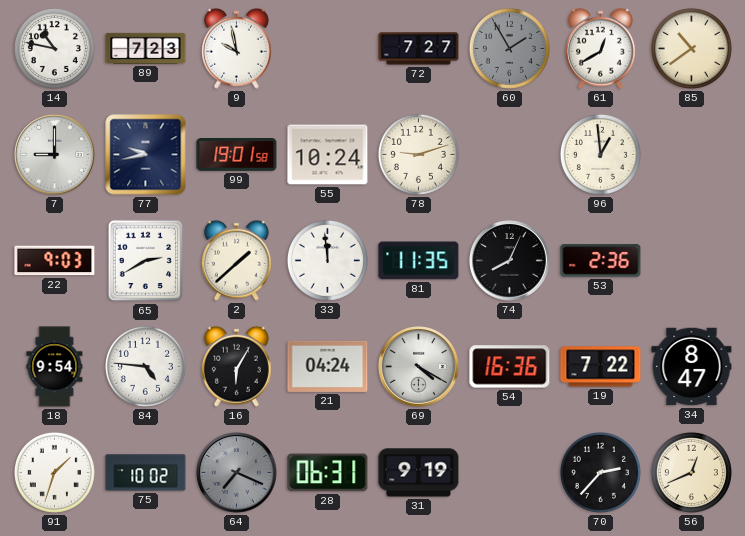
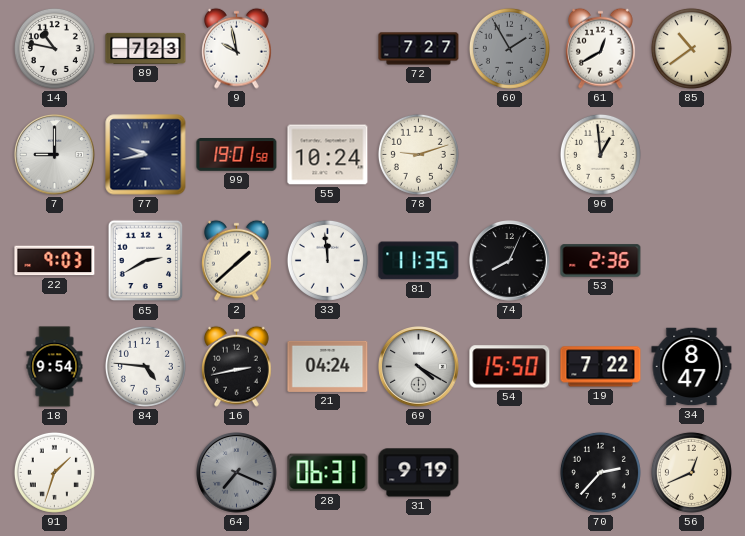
16: 6:05 -> 2:43
54: 16:36 -> 15:50
75: 10:02 -> none
